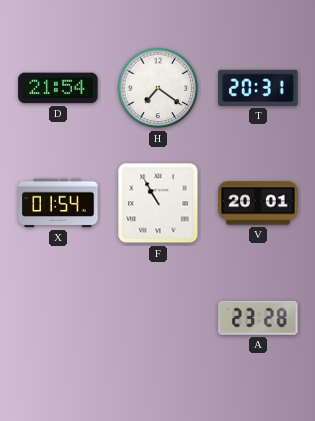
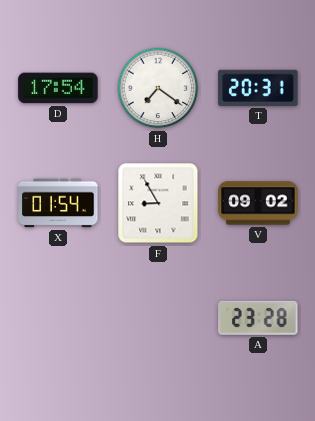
D: 21:54 -> 17:54
F: 10:55 -> 8:55
V: 20:01 -> 09:02
